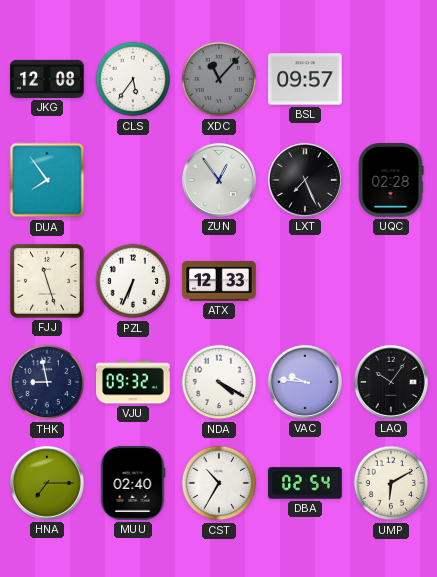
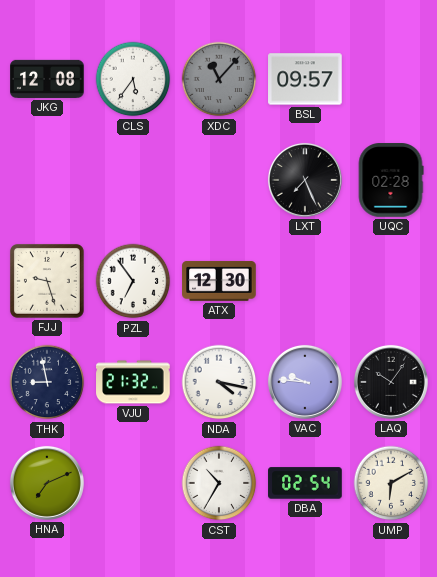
DUA: 7:54 -> none
ZUN: 12:54 -> none
FJJ: 11:27 -> 9:27
PZL: 6:34 -> 6:54
ATX: 12:33 -> 12:30
VJU: 09:32 -> 21:32
NDA: 4:20 -> 4:17
HNA: 7:15 -> 7:11
MUU: 02:40 -> none
